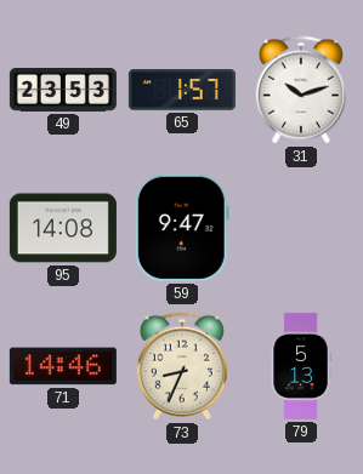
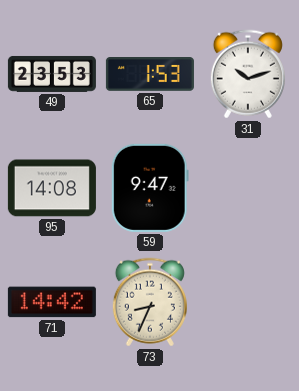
65: 1:57 -> 1:53
71: 14:46 -> 14:42
79: 5:13 -> none
